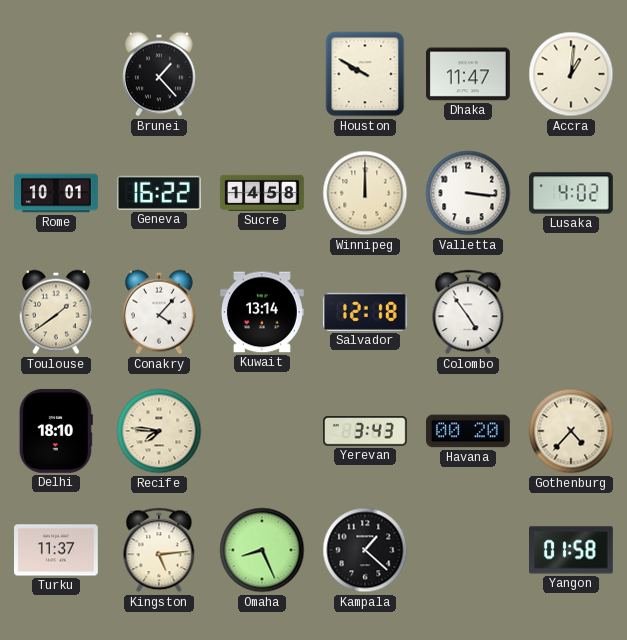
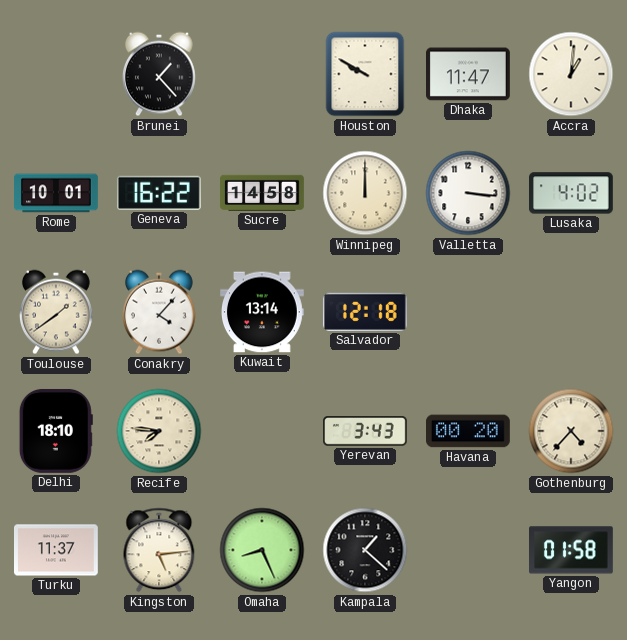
Colombo: 4:54 -> none
